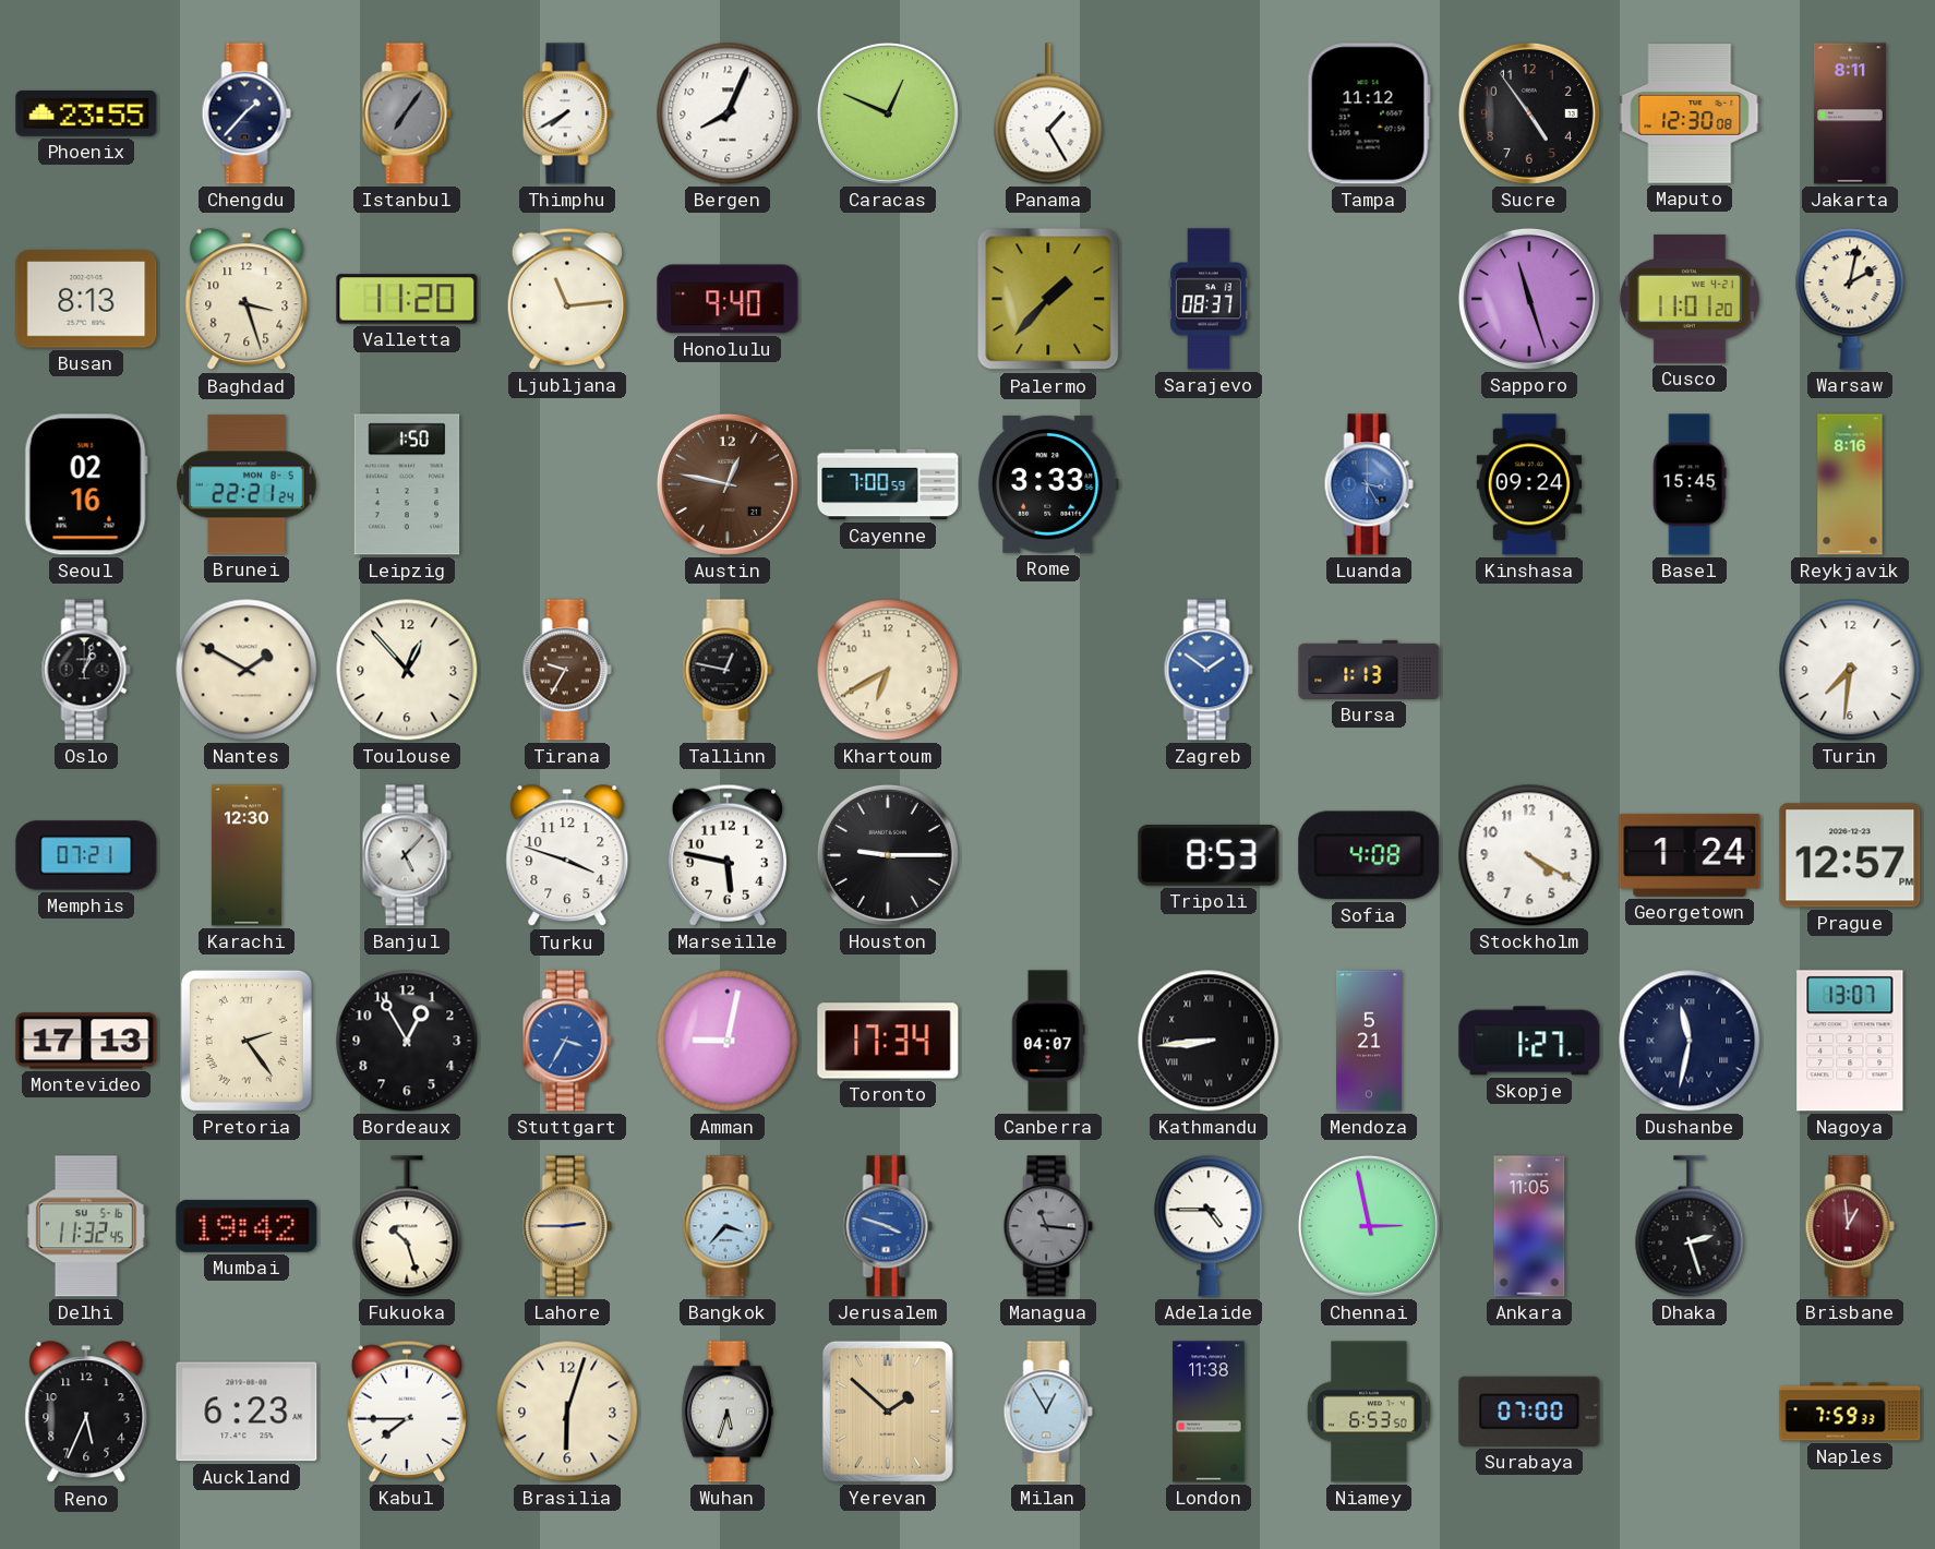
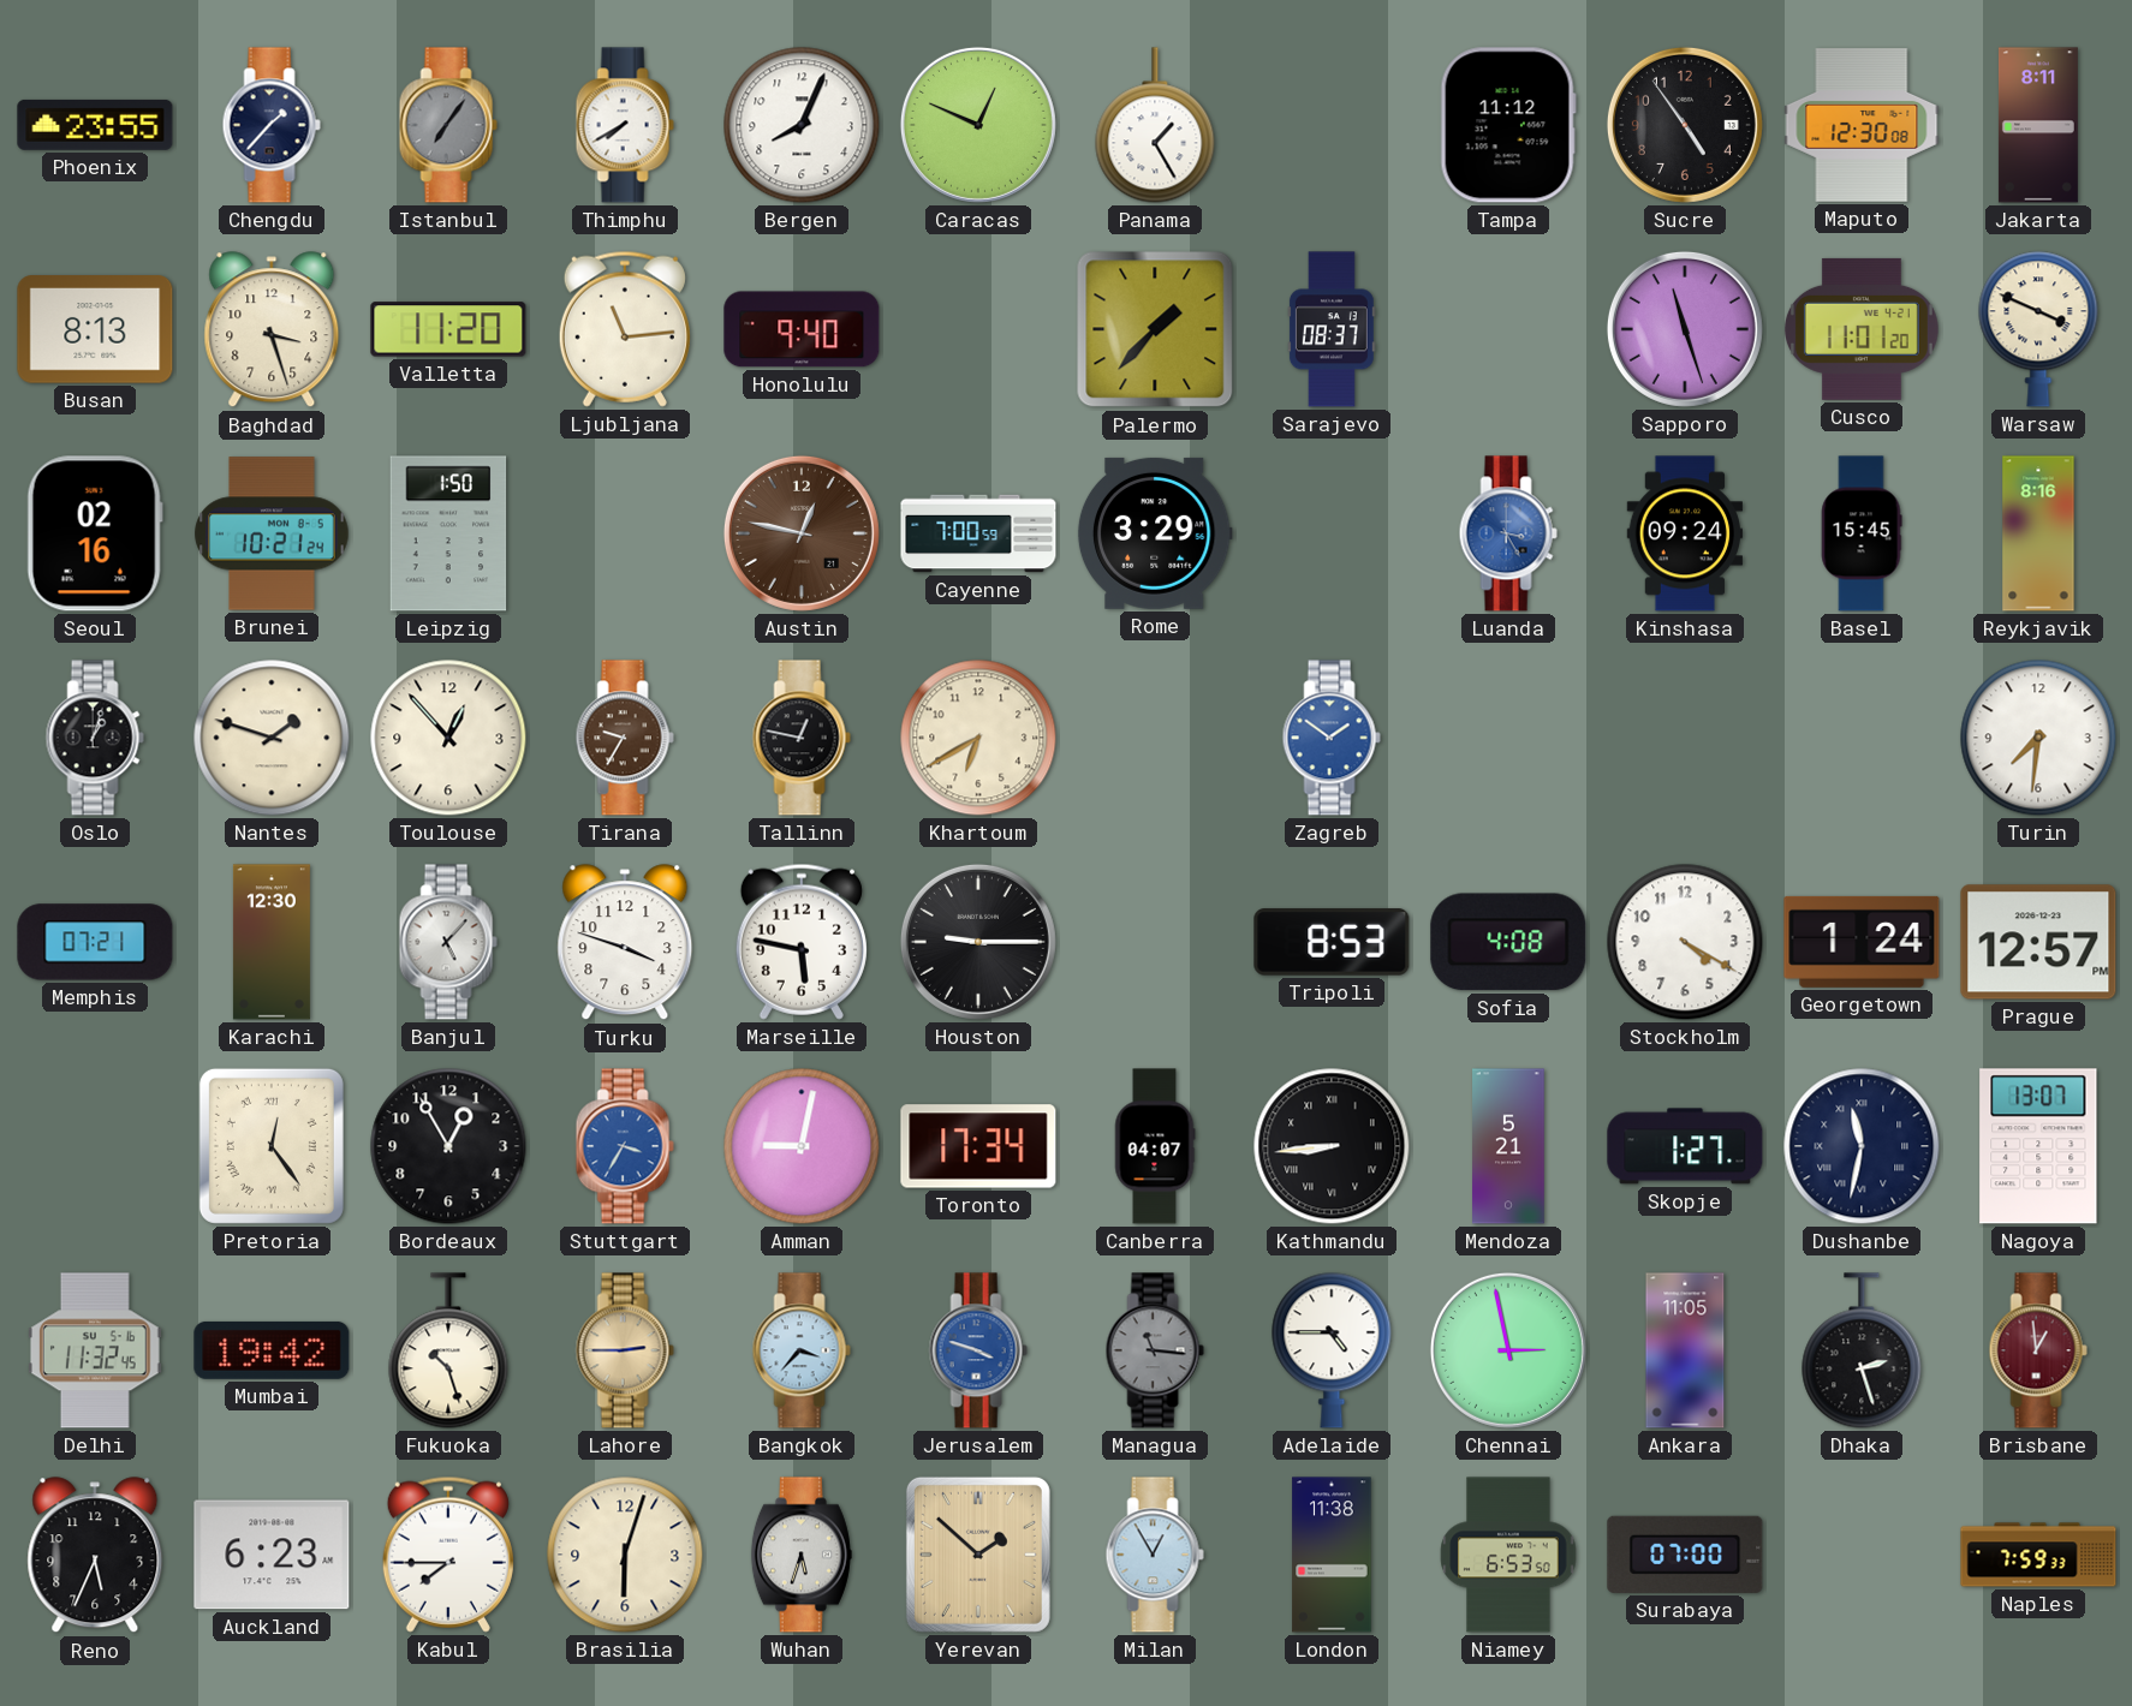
Warsaw: 2:02 -> 3:49
Brunei: 22:21 -> 10:21
Rome: 3:33 -> 3:29
Nantes: 1:50 -> 1:48
Bursa: 1:13 -> none
Montevideo: 17:13 -> none
Pretoria: 2:24 -> 12:24
